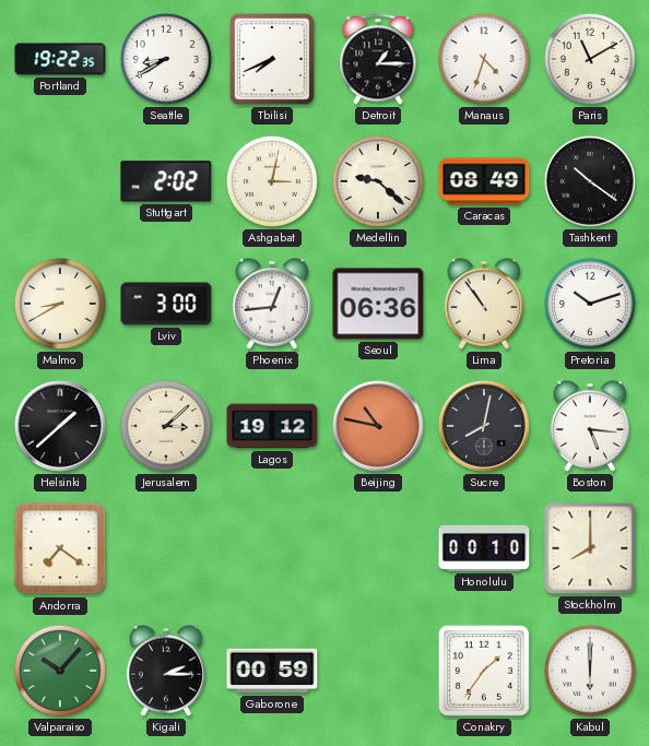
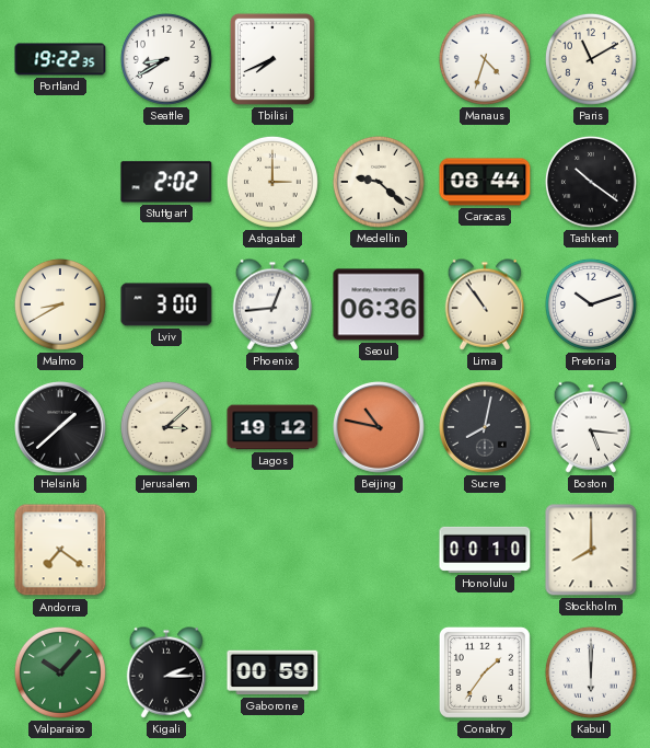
Detroit: 1:15 -> none
Ashgabat: 3:02 -> 3:00
Caracas: 08:49 -> 08:44
